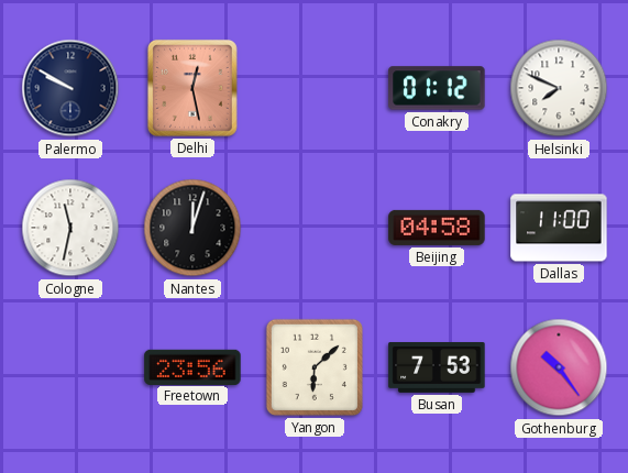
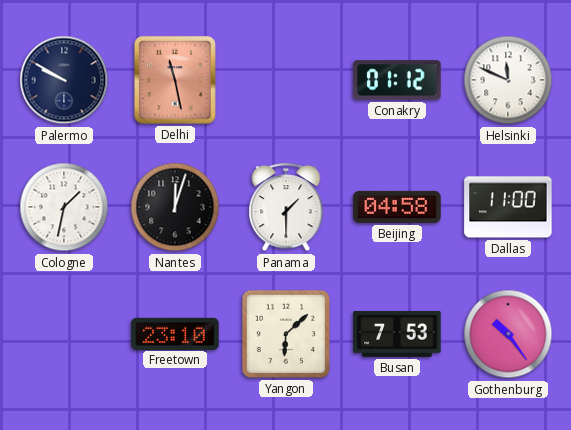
Delhi: 12:28 -> 11:28
Helsinki: 7:49 -> 11:49
Cologne: 11:32 -> 1:32
Panama: none -> 1:30
Freetown: 23:56 -> 23:10
